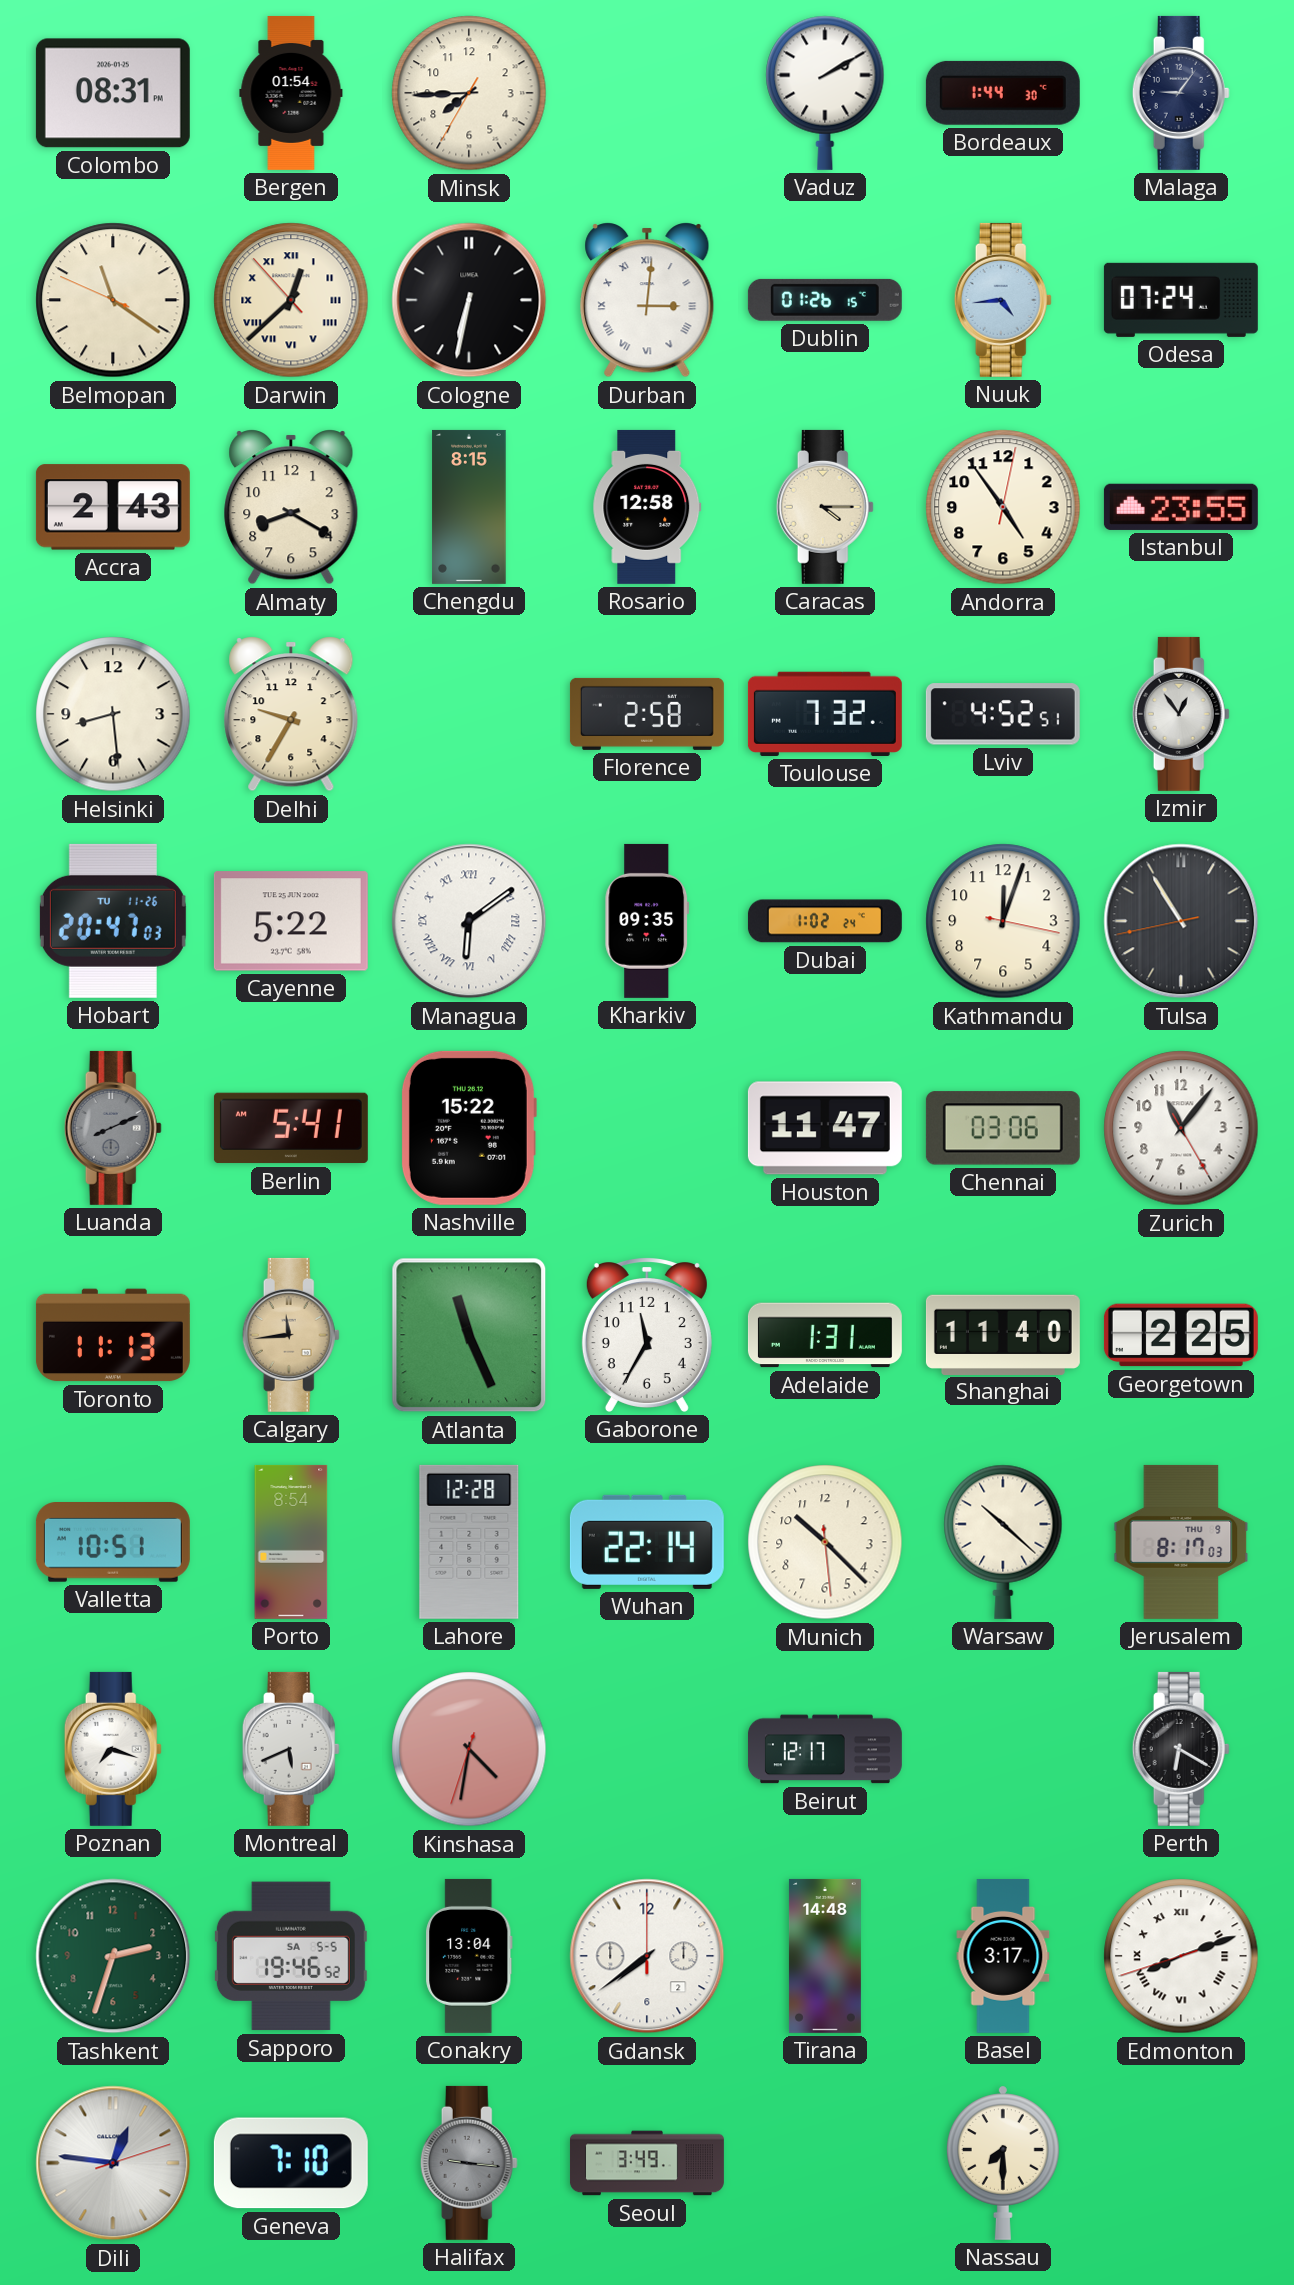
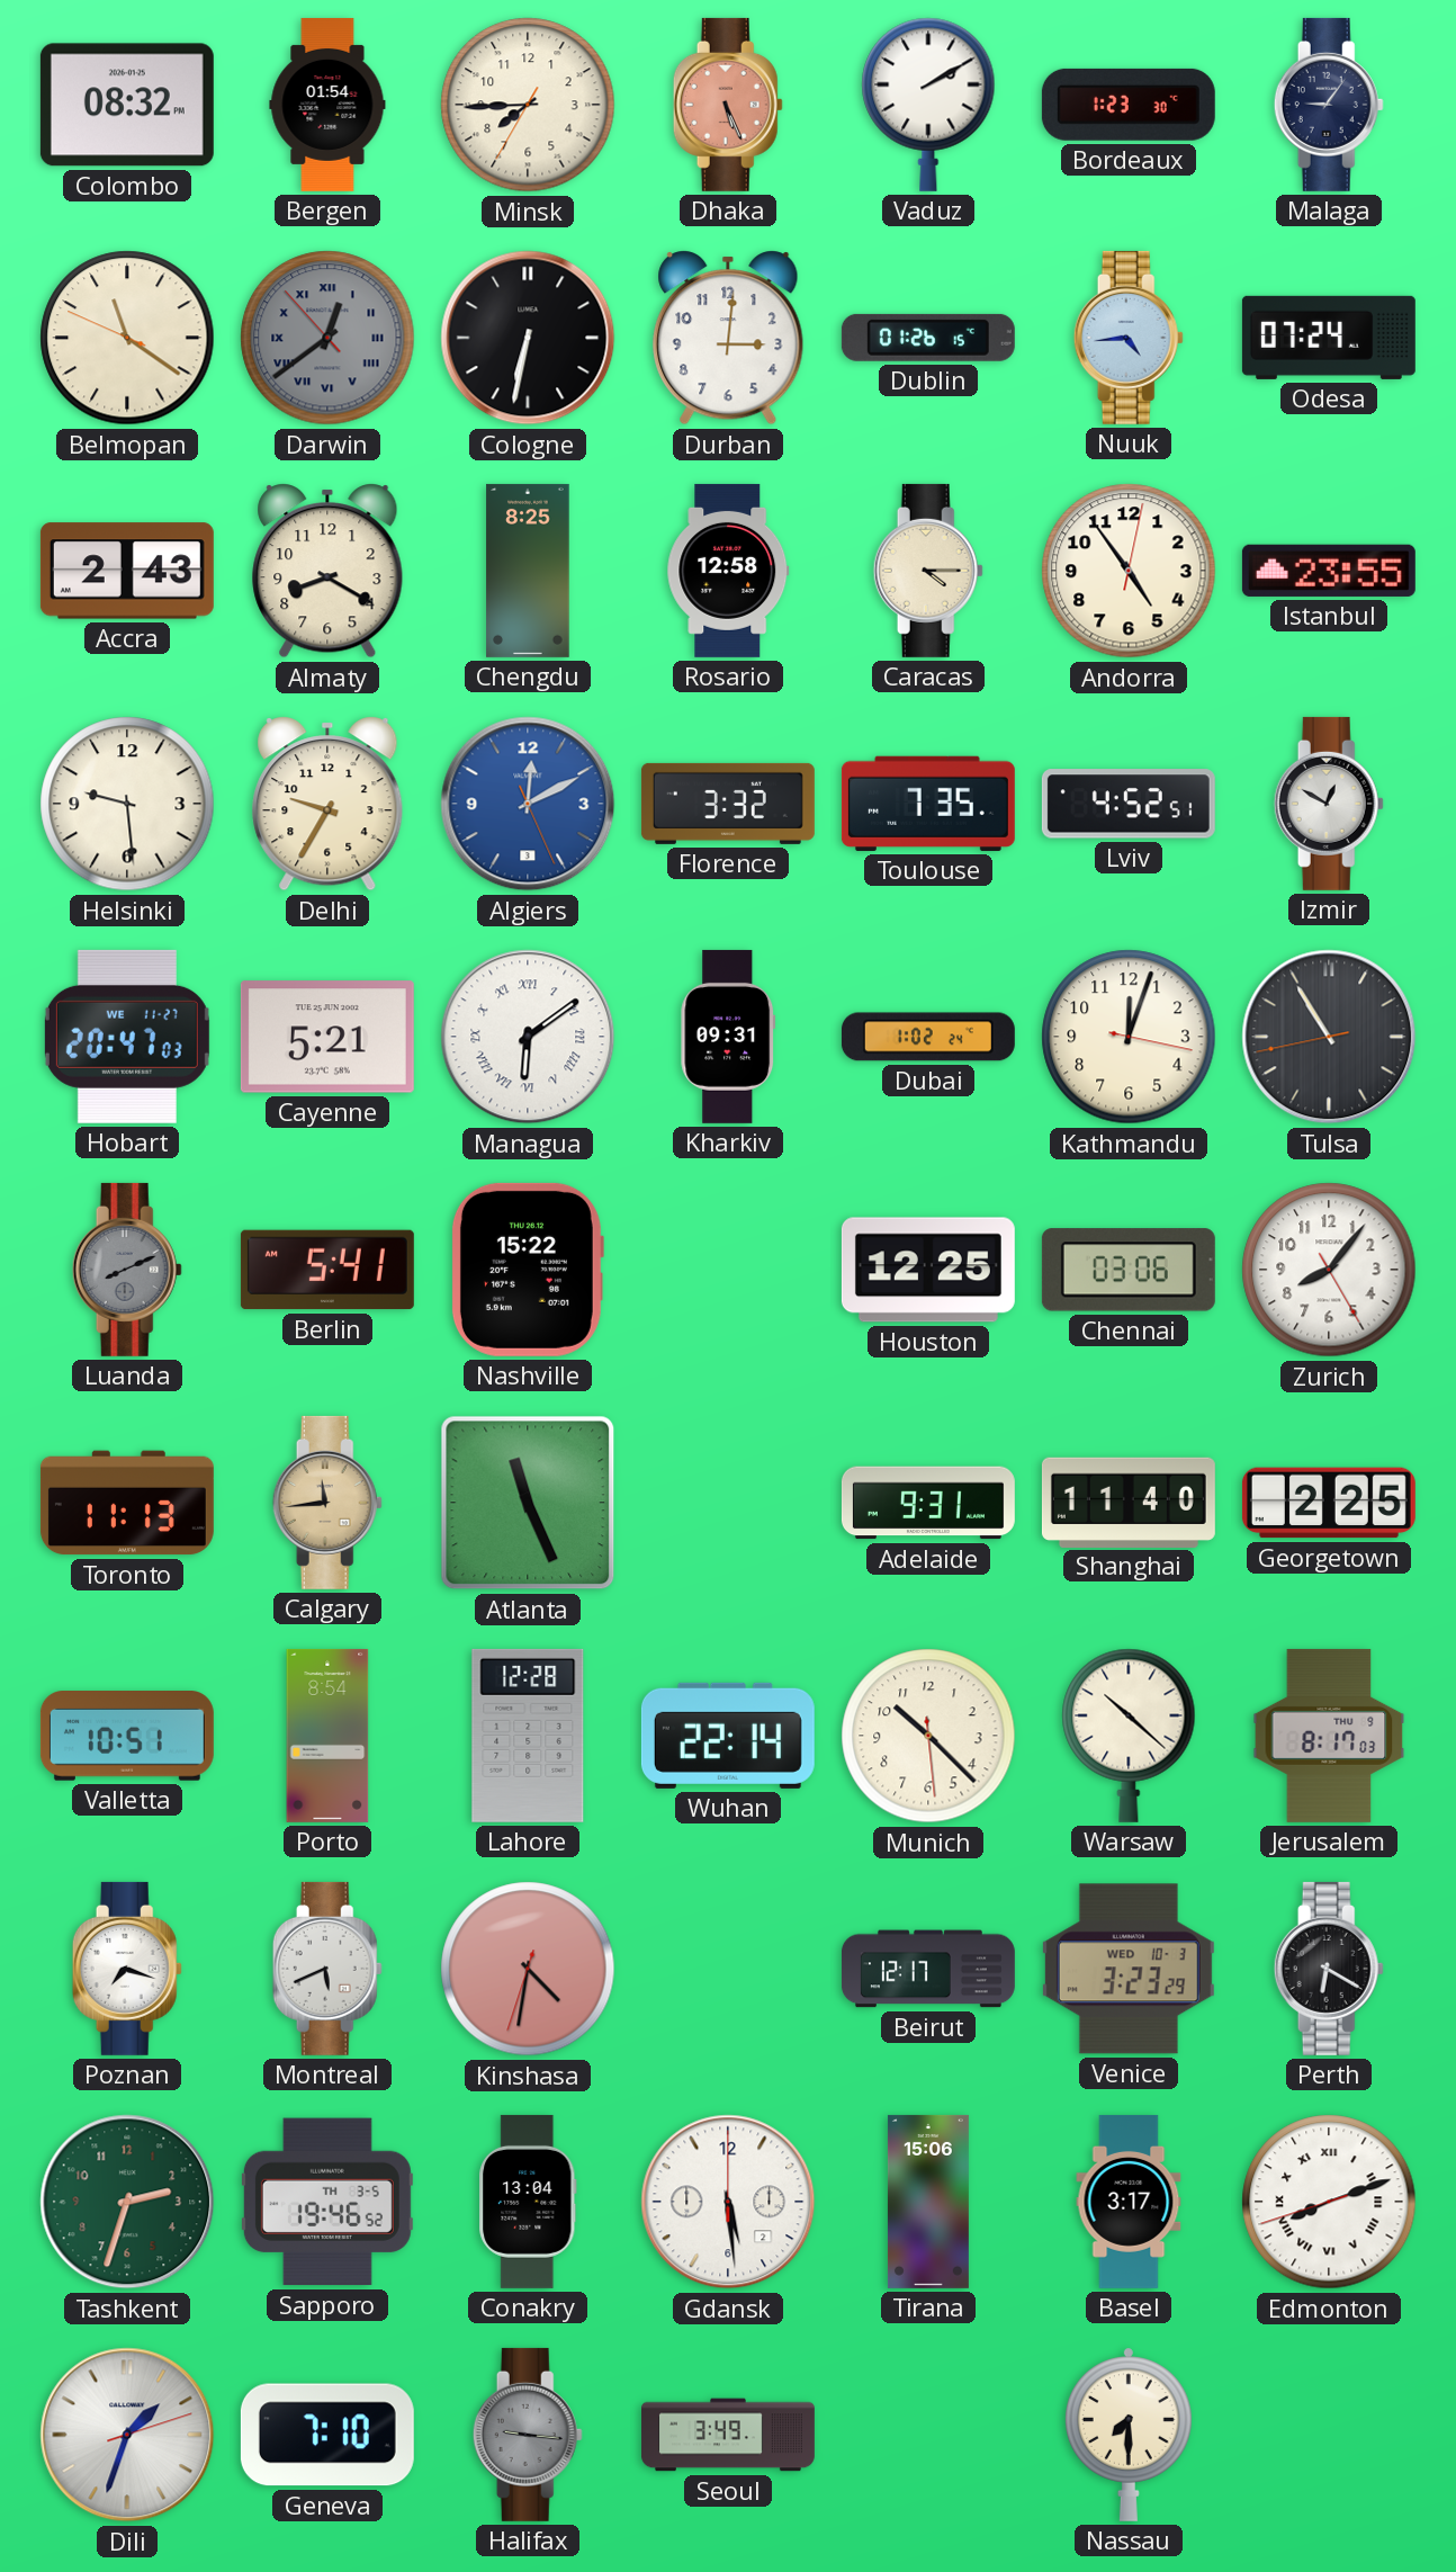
Colombo: 08:31 -> 08:32
Dhaka: none -> 5:26
Bordeaux: 1:44 -> 1:23
Darwin: 12:37 -> 12:38
Darwin dial: cream -> grey
Durban numerals: Roman -> Arabic
Chengdu: 8:15 -> 8:25
Helsinki: 8:29 -> 9:29
Algiers: none -> 12:10
Florence: 2:58 -> 3:32
Toulouse: 7:32 -> 7:35
Izmir: 12:54 -> 12:50
Hobart date: TU 11-26 -> WE 11-27
Cayenne: 5:22 -> 5:21
Kharkiv: 09:35 -> 09:31
Houston: 11:47 -> 12:25
Zurich: 11:06 -> 8:06
Gaborone: 11:35 -> none
Adelaide: 1:31 -> 9:31
Venice: none -> 3:23
Sapporo date: SA 5-5 -> TH 3-5
Gdansk: 7:39 -> 5:29
Tirana: 14:48 -> 15:06
Dili: 12:46 -> 1:33
